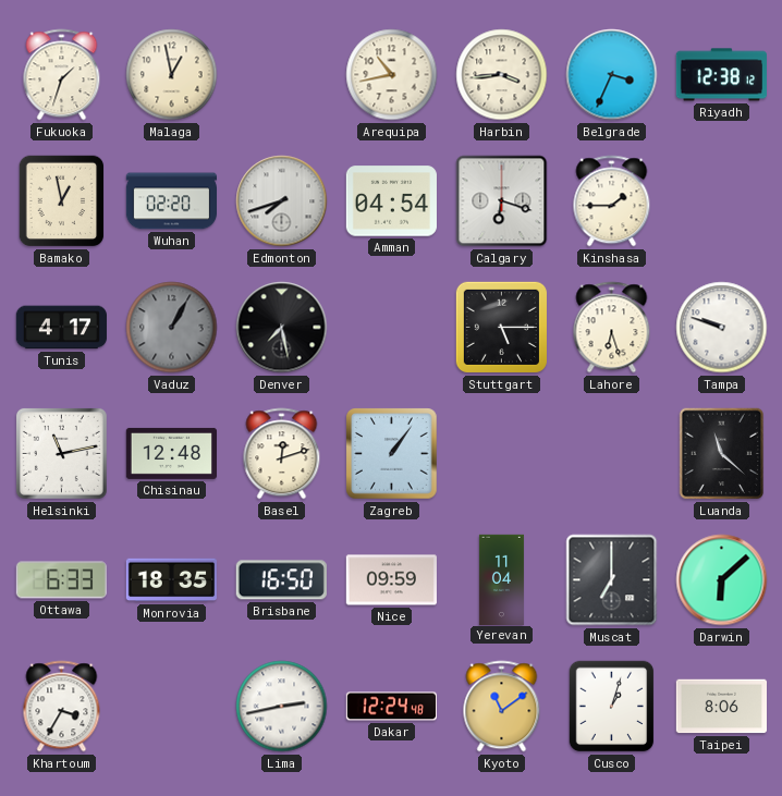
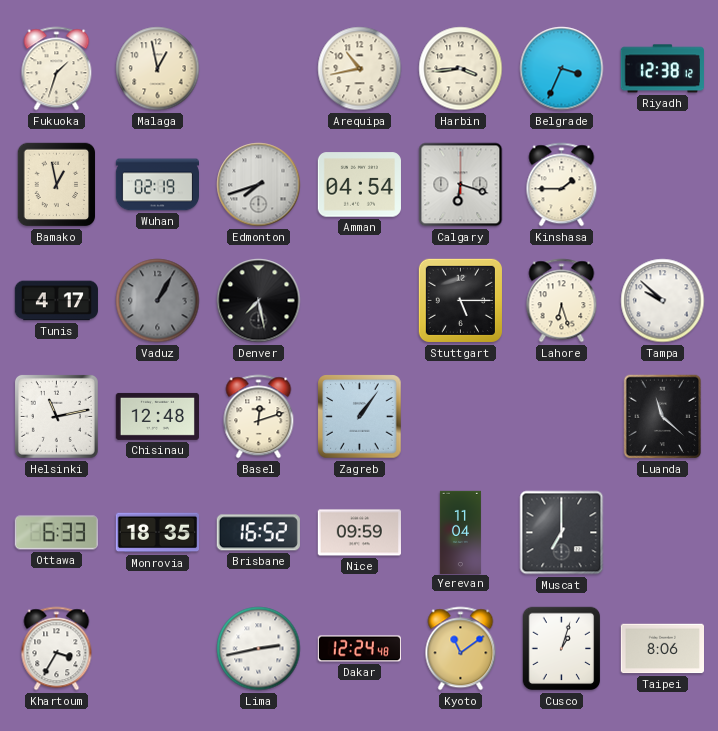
Wuhan: 02:20 -> 02:19
Tampa: 9:48 -> 9:52
Brisbane: 16:50 -> 16:52
Darwin: 6:08 -> none
